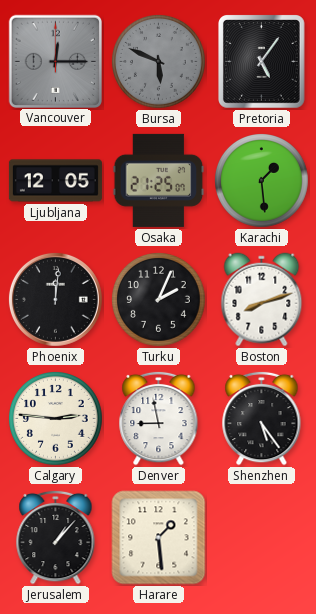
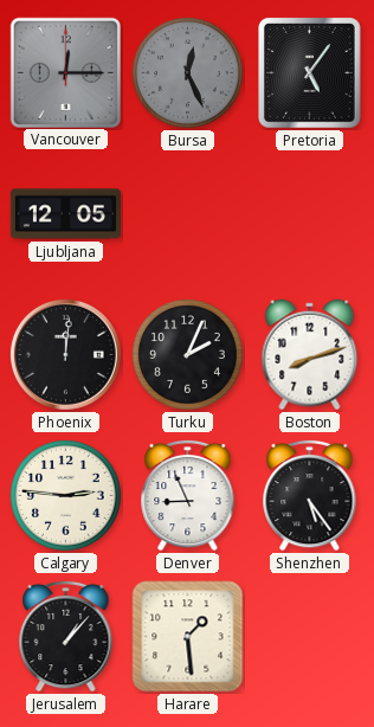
Bursa: 5:49 -> 12:26
Osaka: 21:25 -> none
Karachi: 1:29 -> none
Denver: 8:58 -> 8:56
